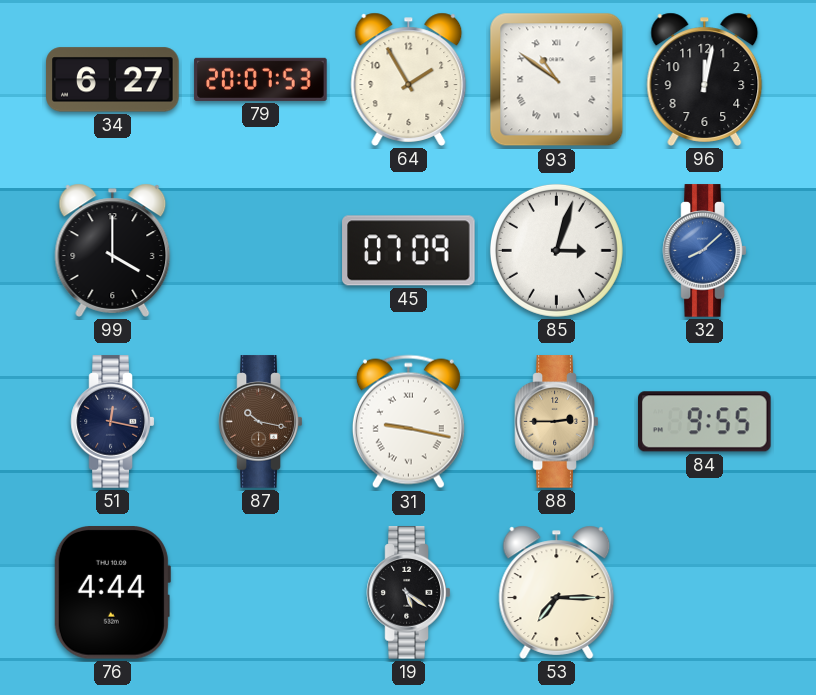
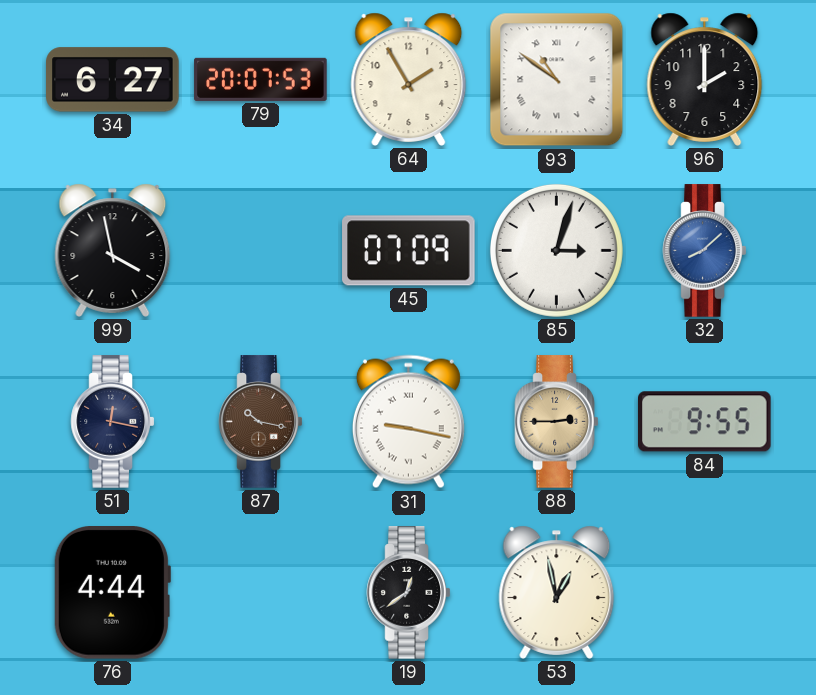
96: 12:02 -> 2:00
99: 4:00 -> 3:58
19: 5:21 -> 12:39
53: 7:15 -> 12:58
